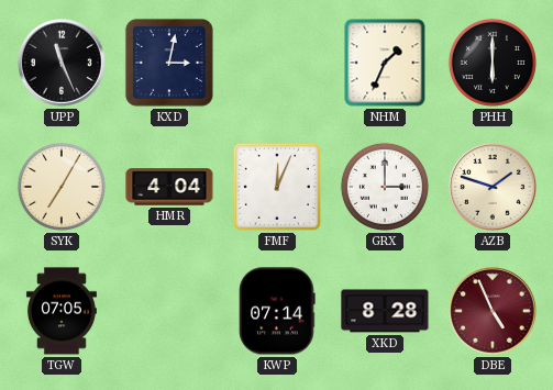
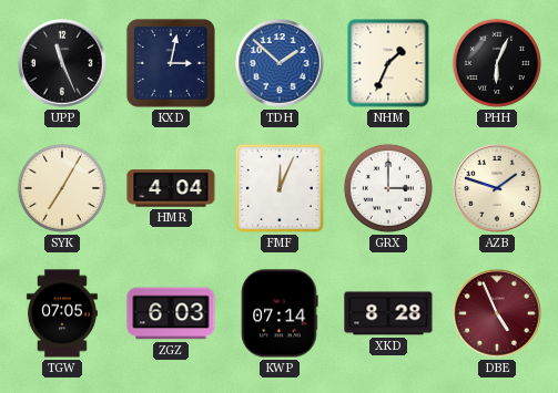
TDH: none -> 1:52
PHH: 6:00 -> 6:04
ZGZ: none -> 6:03
